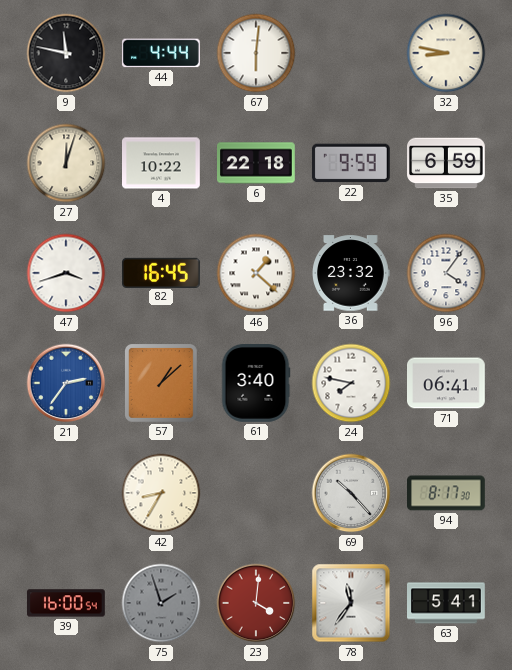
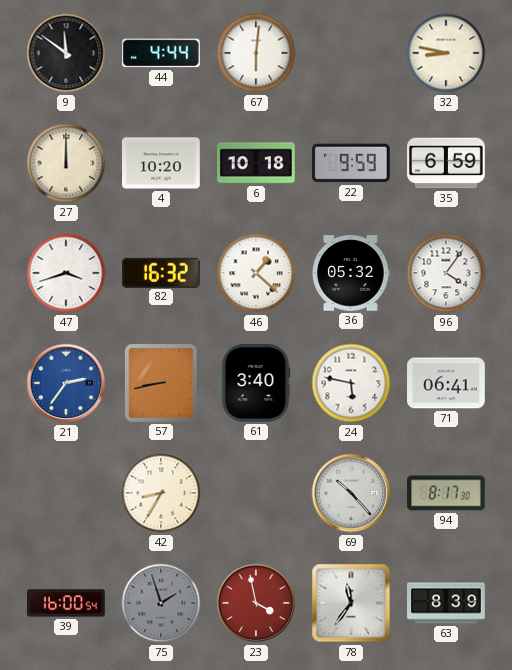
9: 11:47 -> 11:51
27: 12:03 -> 12:00
4: 10:22 -> 10:20
6: 22:18 -> 10:18
82: 16:45 -> 16:32
36: 23:32 -> 05:32
57: 1:08 -> 8:43
24: 7:47 -> 5:47
23: 4:01 -> 3:58
63: 5:41 -> 8:39
